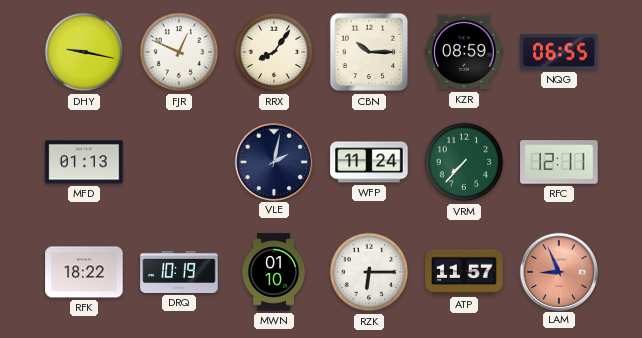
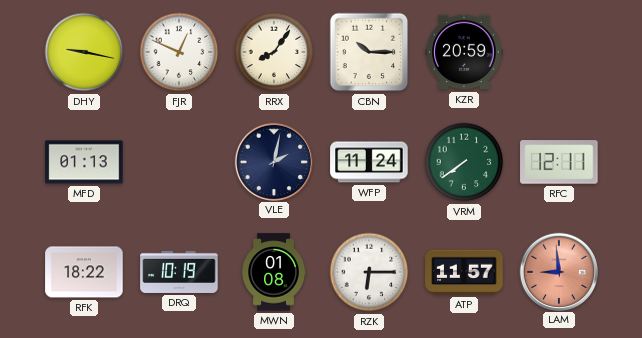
KZR: 08:59 -> 20:59
NQG: 06:55 -> none
VRM: 7:37 -> 7:39
MWN: 01:10 -> 01:08
LAM: 8:56 -> 8:59
